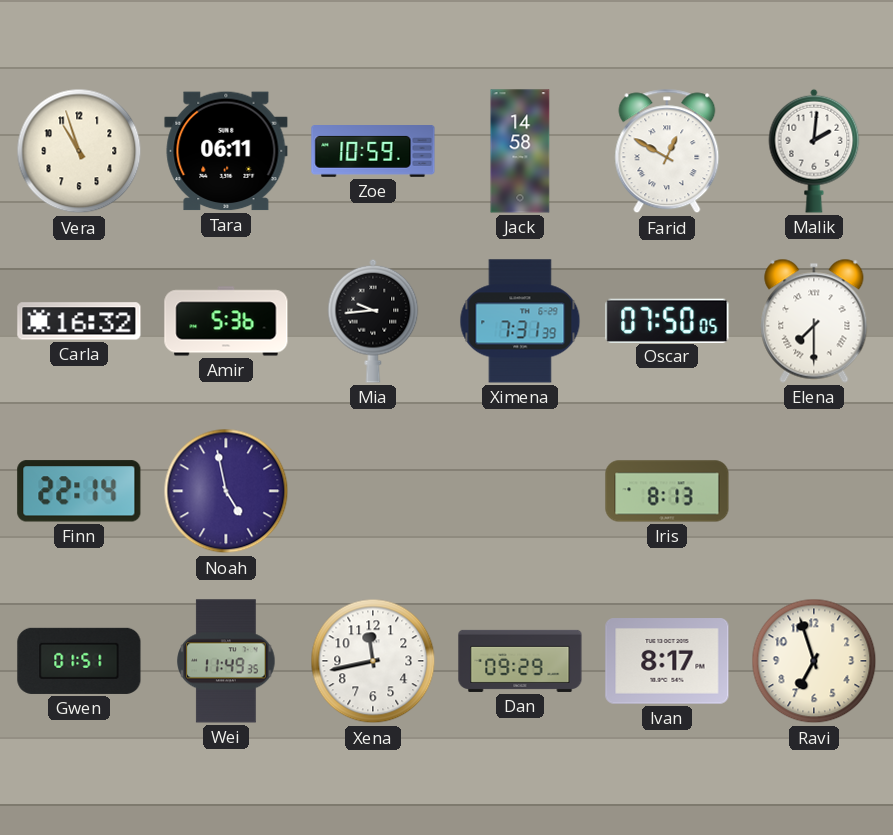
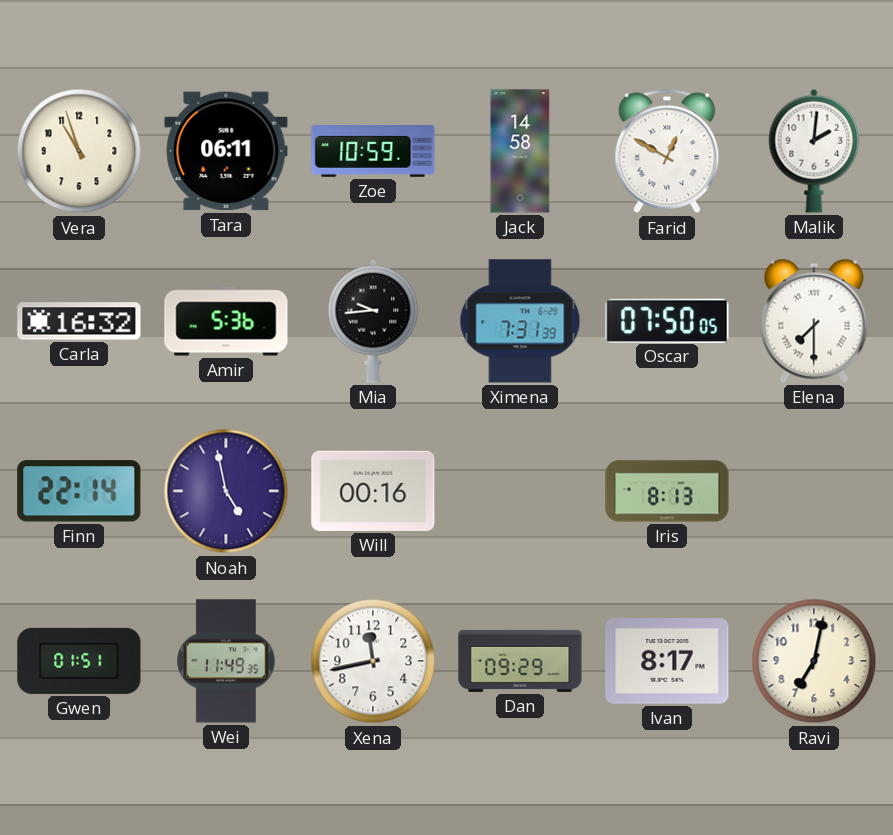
Will: none -> 00:16
Ravi: 6:57 -> 7:02
